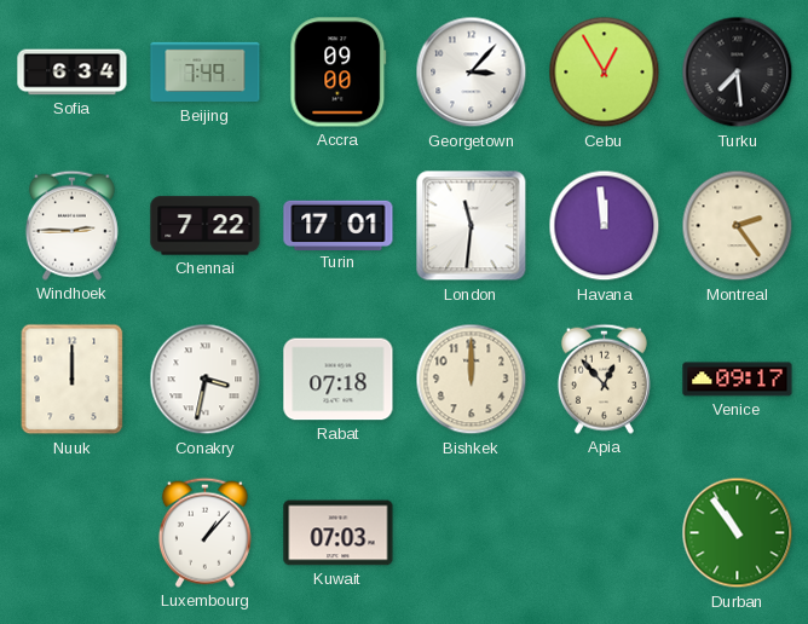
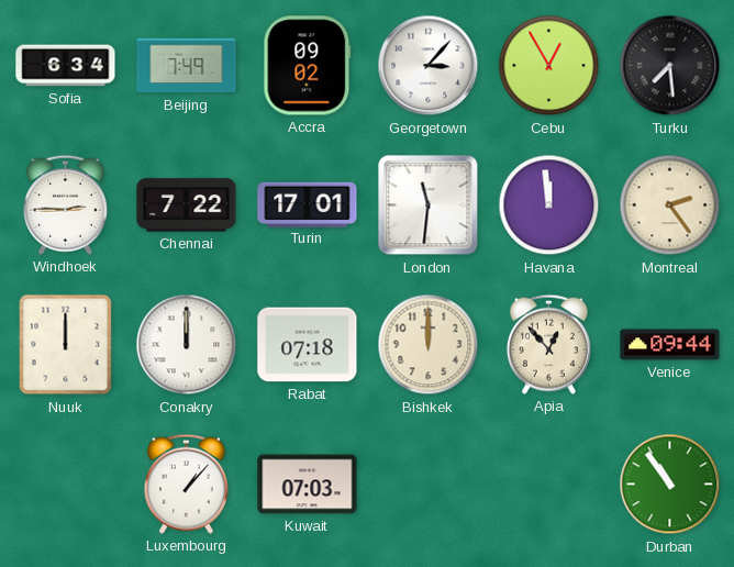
Accra: 09:00 -> 09:02
Conakry: 3:32 -> 12:00
Venice: 09:17 -> 09:44
